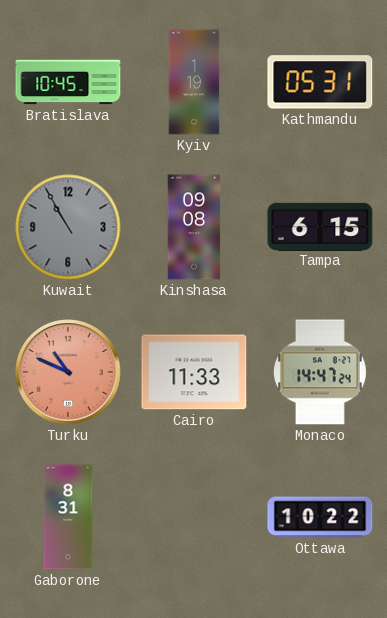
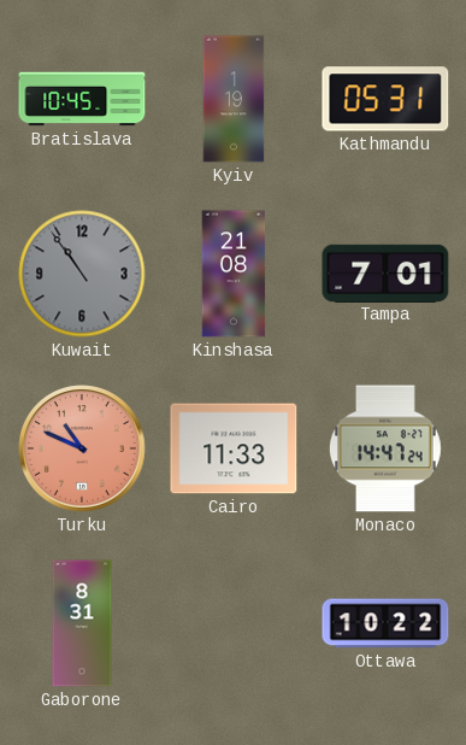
Kuwait: 10:55 -> 10:54
Kinshasa: 09:08 -> 21:08
Tampa: 6:15 -> 7:01
